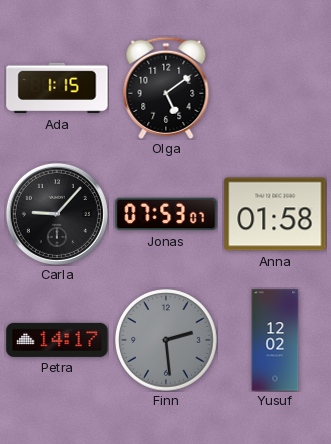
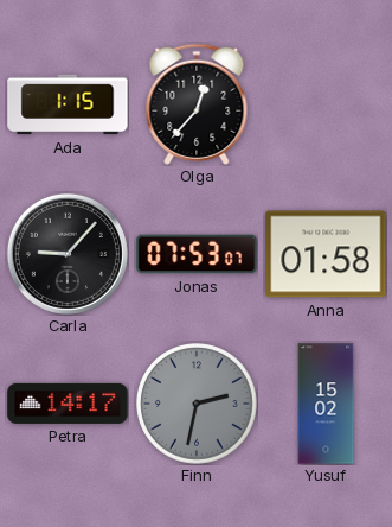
Olga: 5:09 -> 12:37
Finn: 2:29 -> 2:32
Yusuf: 12:02 -> 15:02
